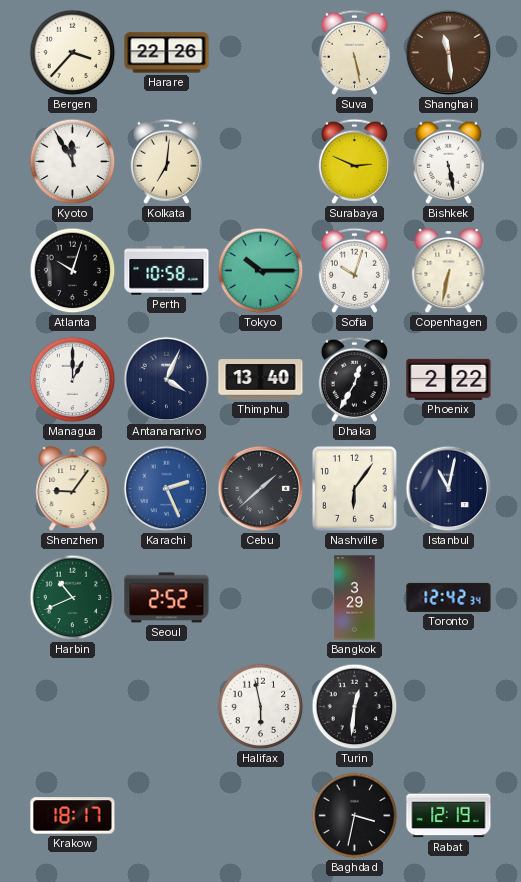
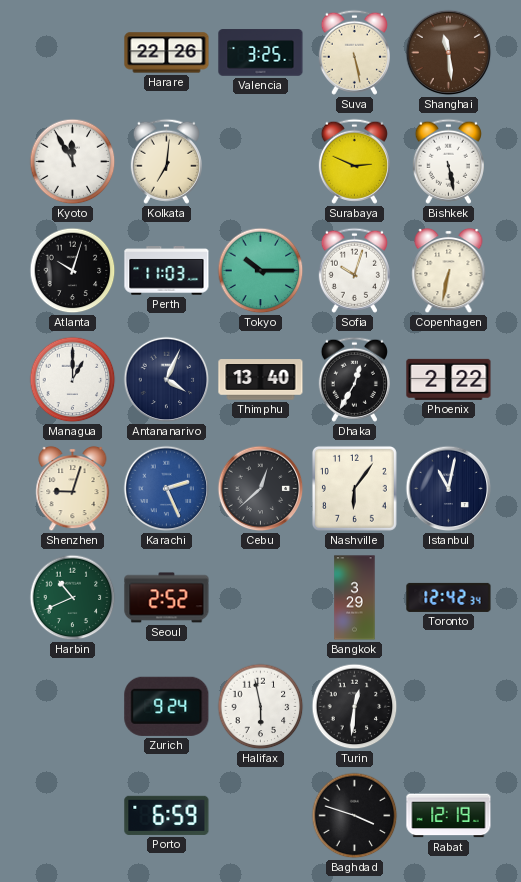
Bergen: 3:37 -> none
Valencia: none -> 3:25
Perth: 10:58 -> 11:03
Shenzhen: 9:06 -> 9:03
Cebu: 1:38 -> 12:38
Zurich: none -> 9:24
Krakow: 18:17 -> none
Porto: none -> 6:59
Baghdad: 3:32 -> 3:48
